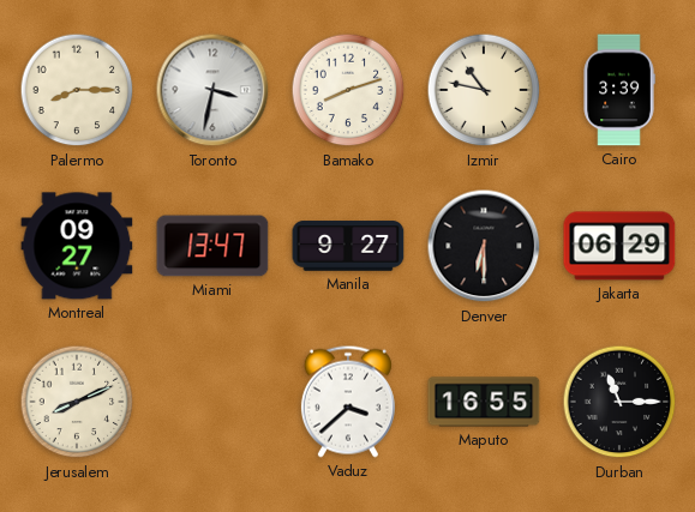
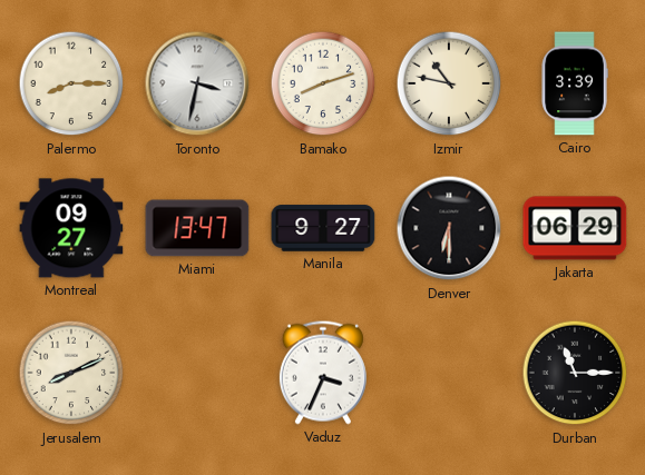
Vaduz: 3:38 -> 3:34
Maputo: 16:55 -> none
